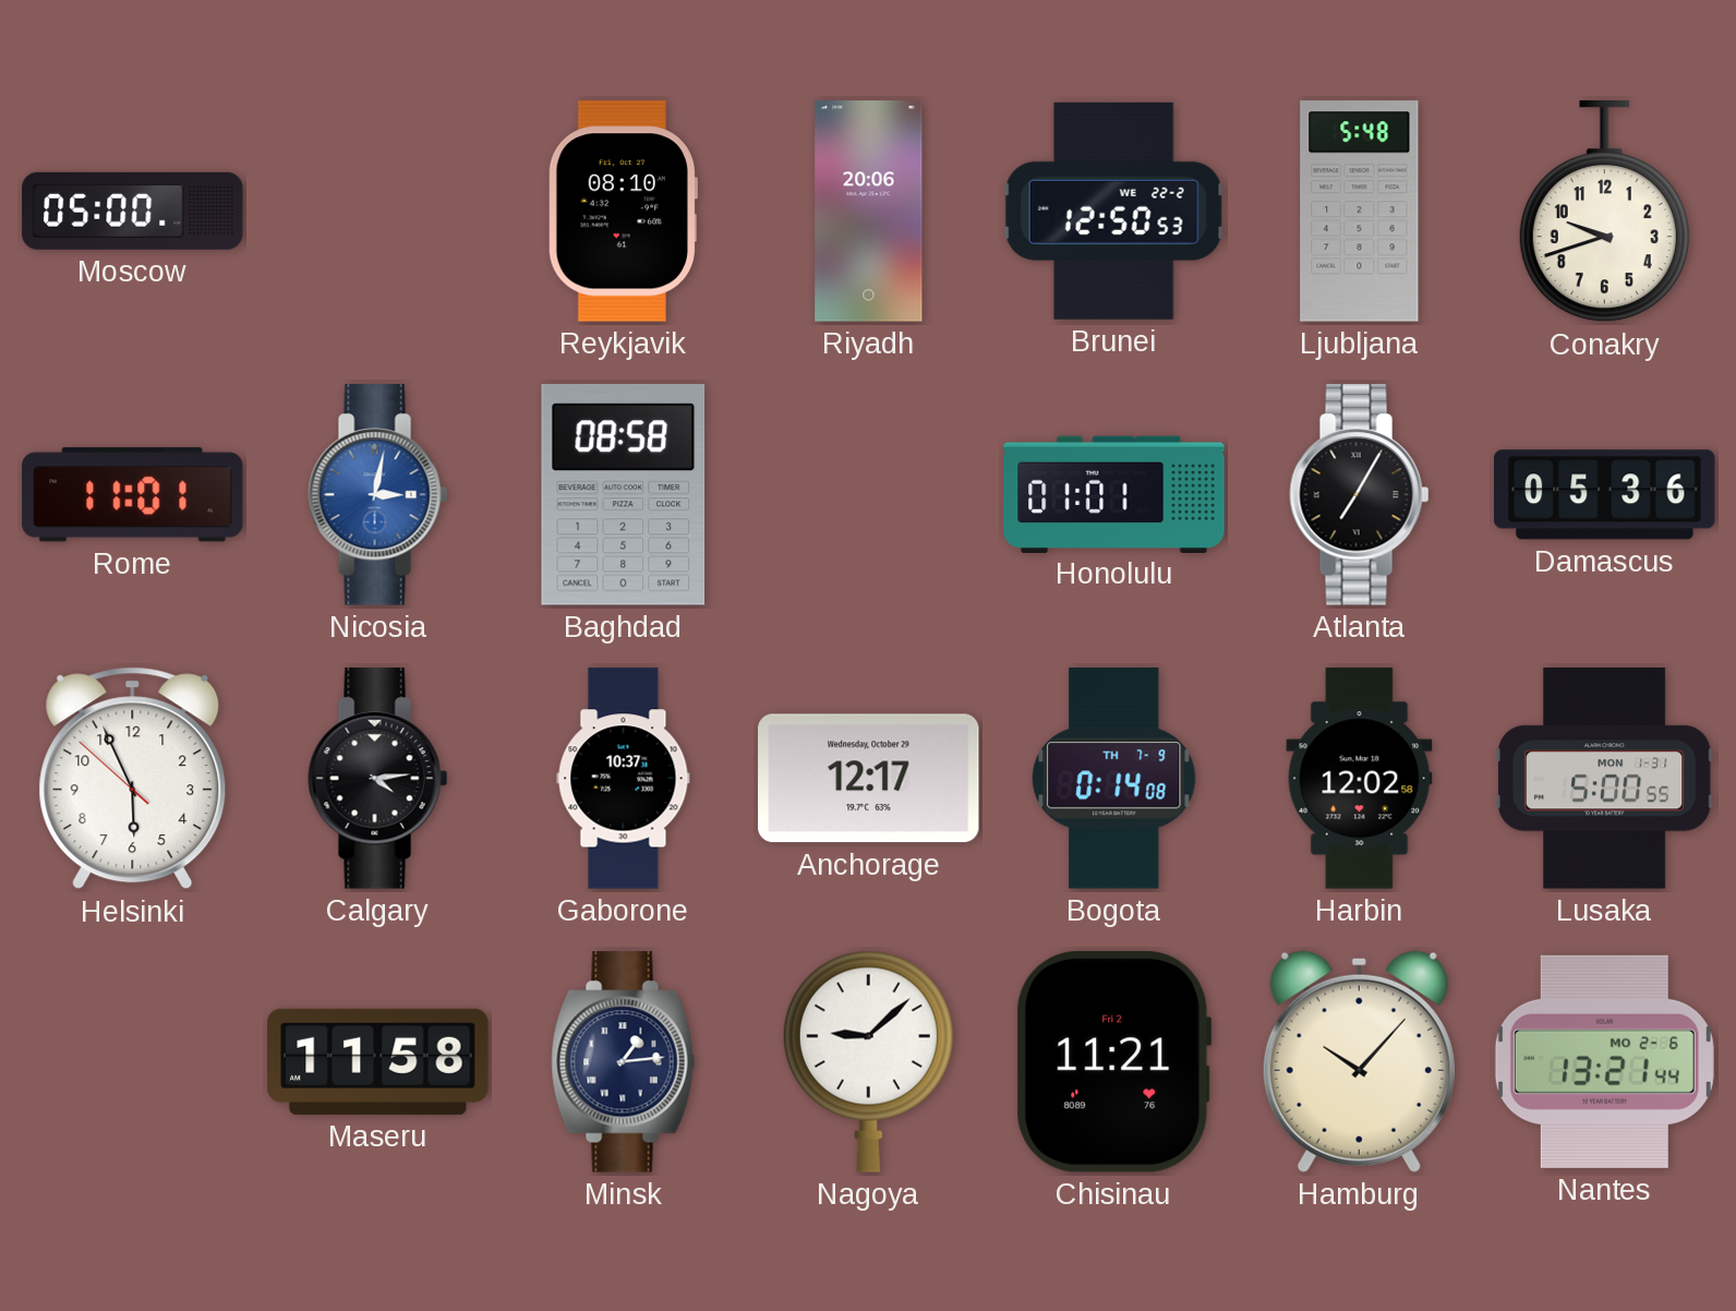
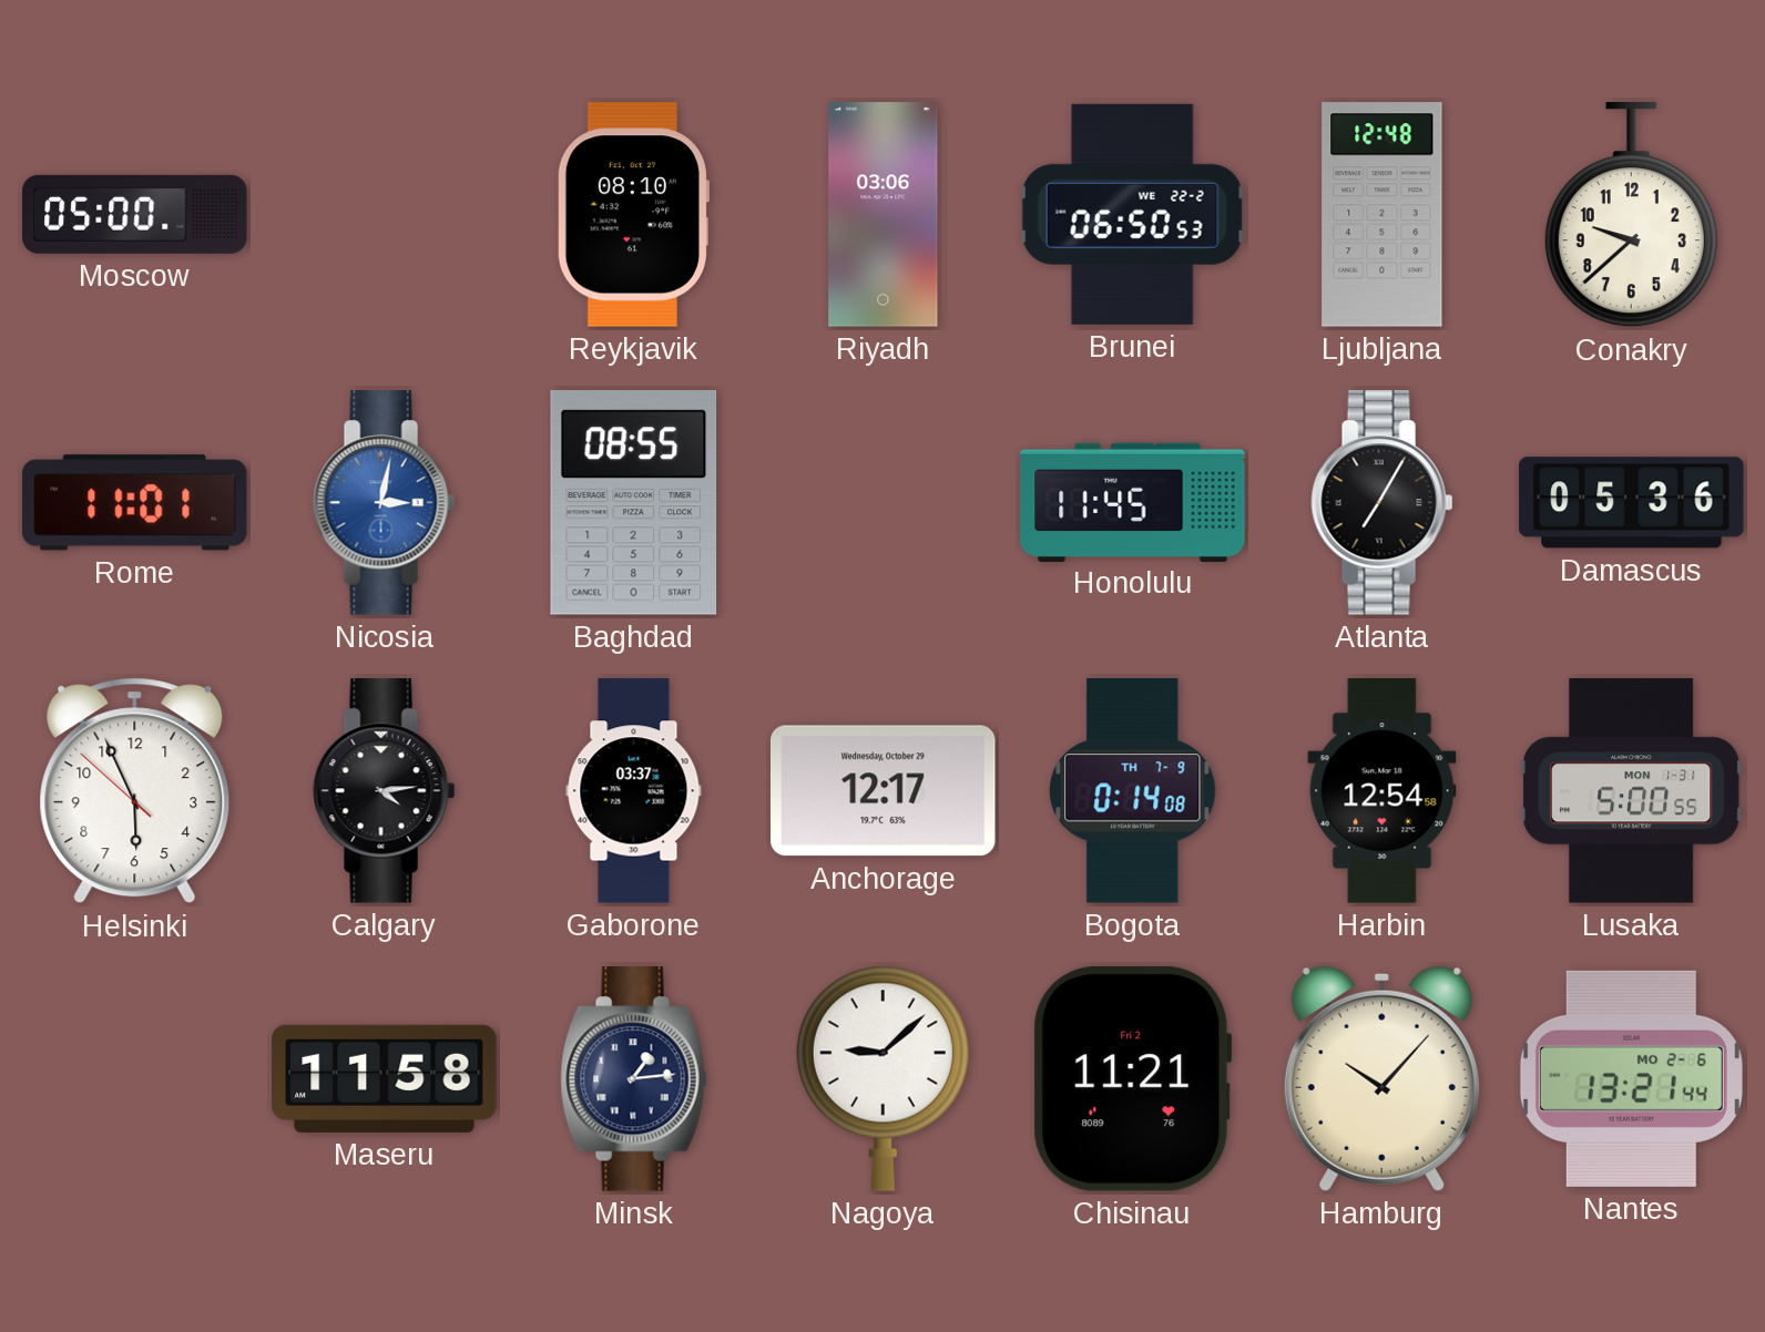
Riyadh: 20:06 -> 03:06
Brunei: 12:50 -> 06:50
Ljubljana: 5:48 -> 12:48
Conakry: 9:42 -> 9:38
Baghdad: 08:58 -> 08:55
Honolulu: 01:01 -> 11:45
Gaborone: 10:37 -> 03:37
Harbin: 12:02 -> 12:54
